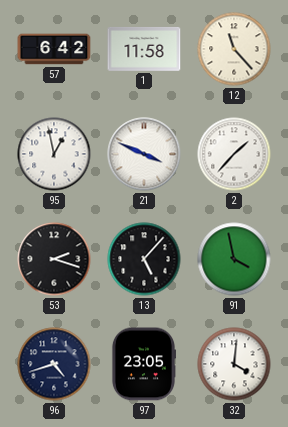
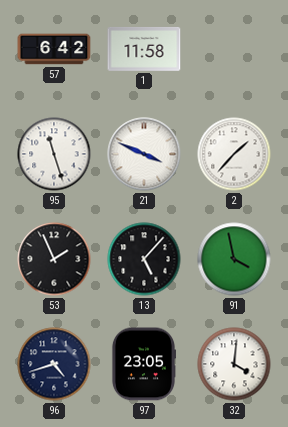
12: 11:23 -> none
95: 12:58 -> 11:27
53: 2:18 -> 1:56
